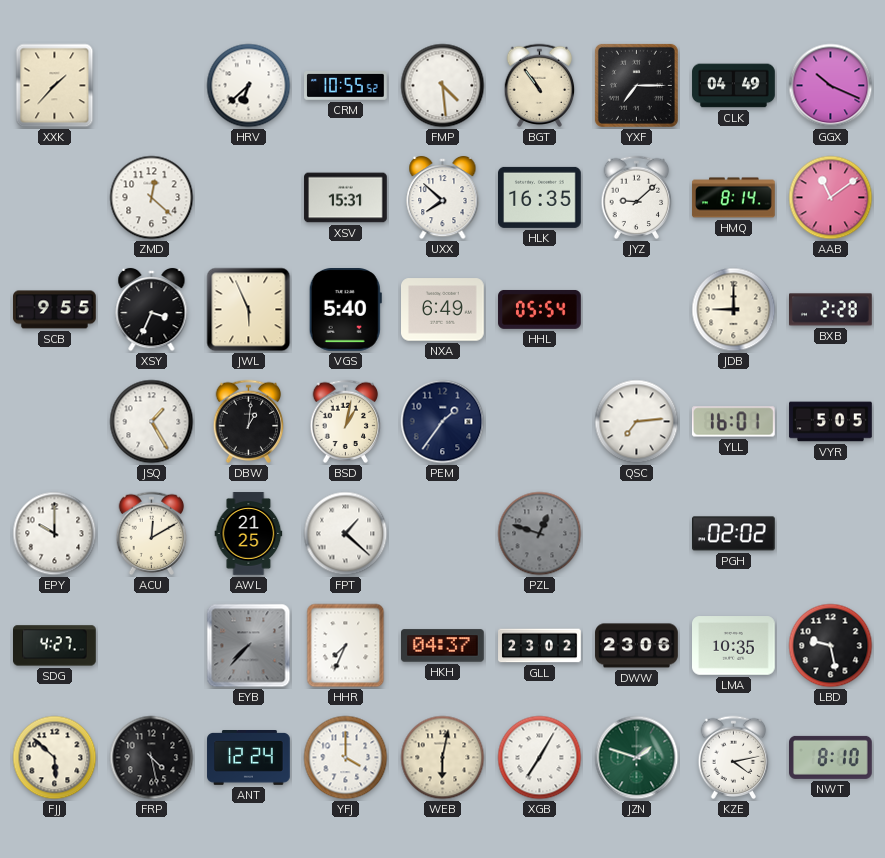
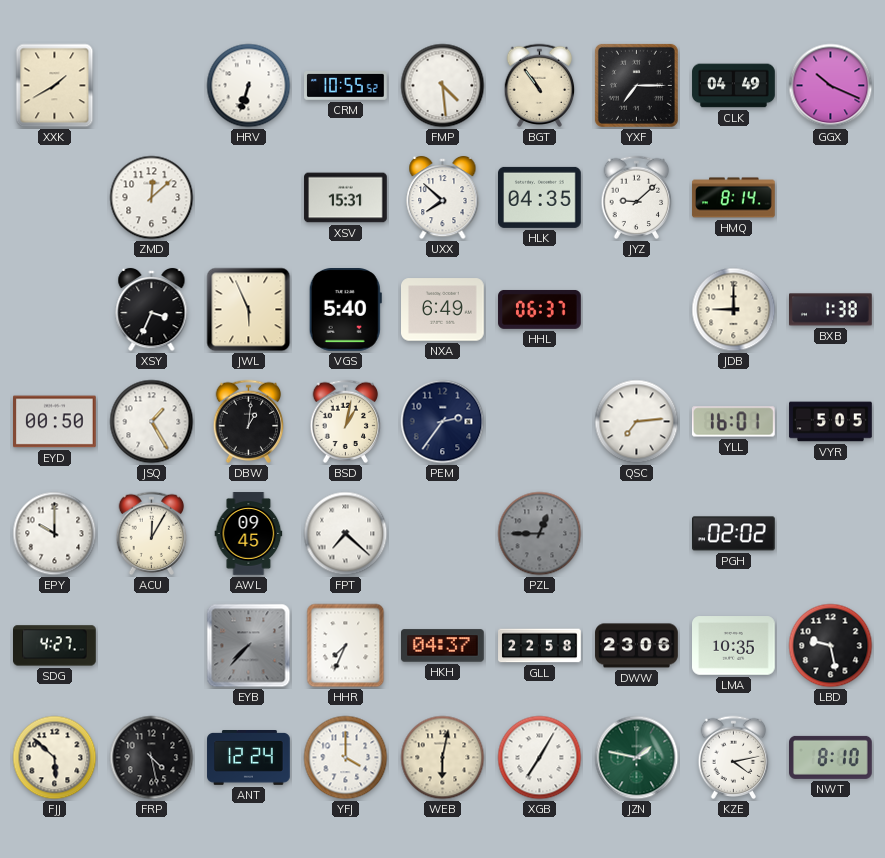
XXK: 1:37 -> 1:40
HRV: 6:38 -> 6:33
ZMD: 12:22 -> 12:08
HLK: 16:35 -> 04:35
AAB: 11:09 -> none
SCB: 9:55 -> none
HHL: 05:54 -> 06:37
BXB: 2:28 -> 1:38
EYD: none -> 00:50
PEM: 1:36 -> 2:36
ACU: 12:10 -> 12:05
AWL: 21:25 -> 09:45
FPT: 1:22 -> 7:22
PZL: 12:48 -> 12:45
GLL: 23:02 -> 22:58
JZN: 1:48 -> 1:47
